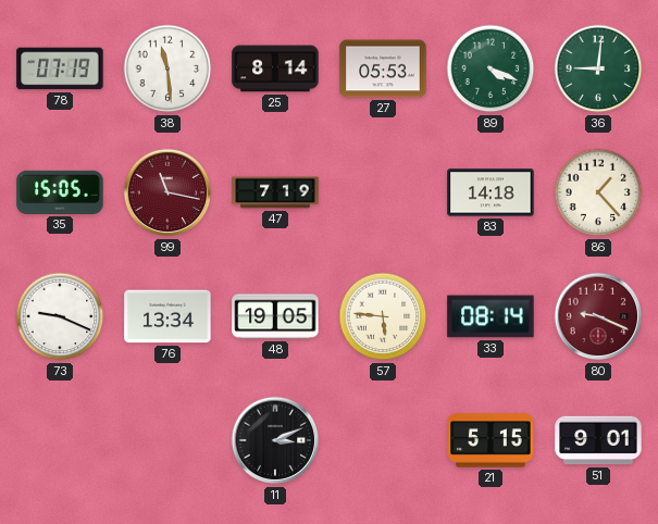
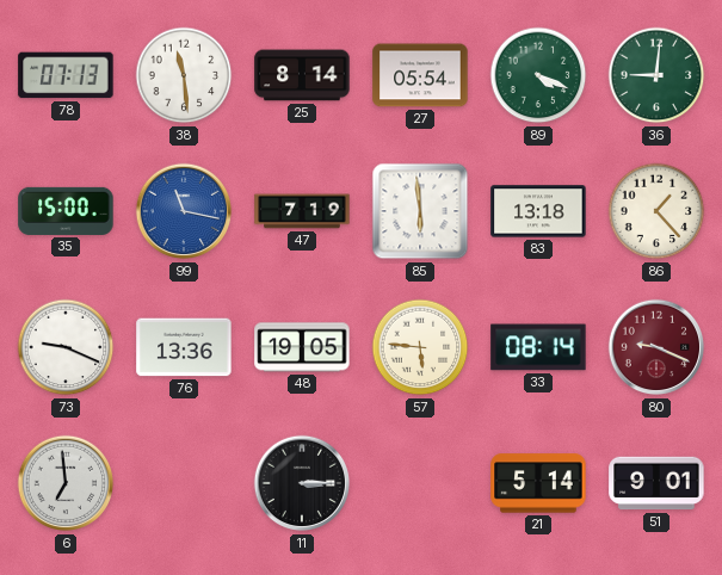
78: 07:19 -> 07:13
27: 05:53 -> 05:54
35: 15:05 -> 15:00
99 dial: burgundy -> blue
85: none -> 5:59
83: 14:18 -> 13:18
76: 13:34 -> 13:36
6: none -> 6:59
11: 3:11 -> 3:15
21: 5:15 -> 5:14
